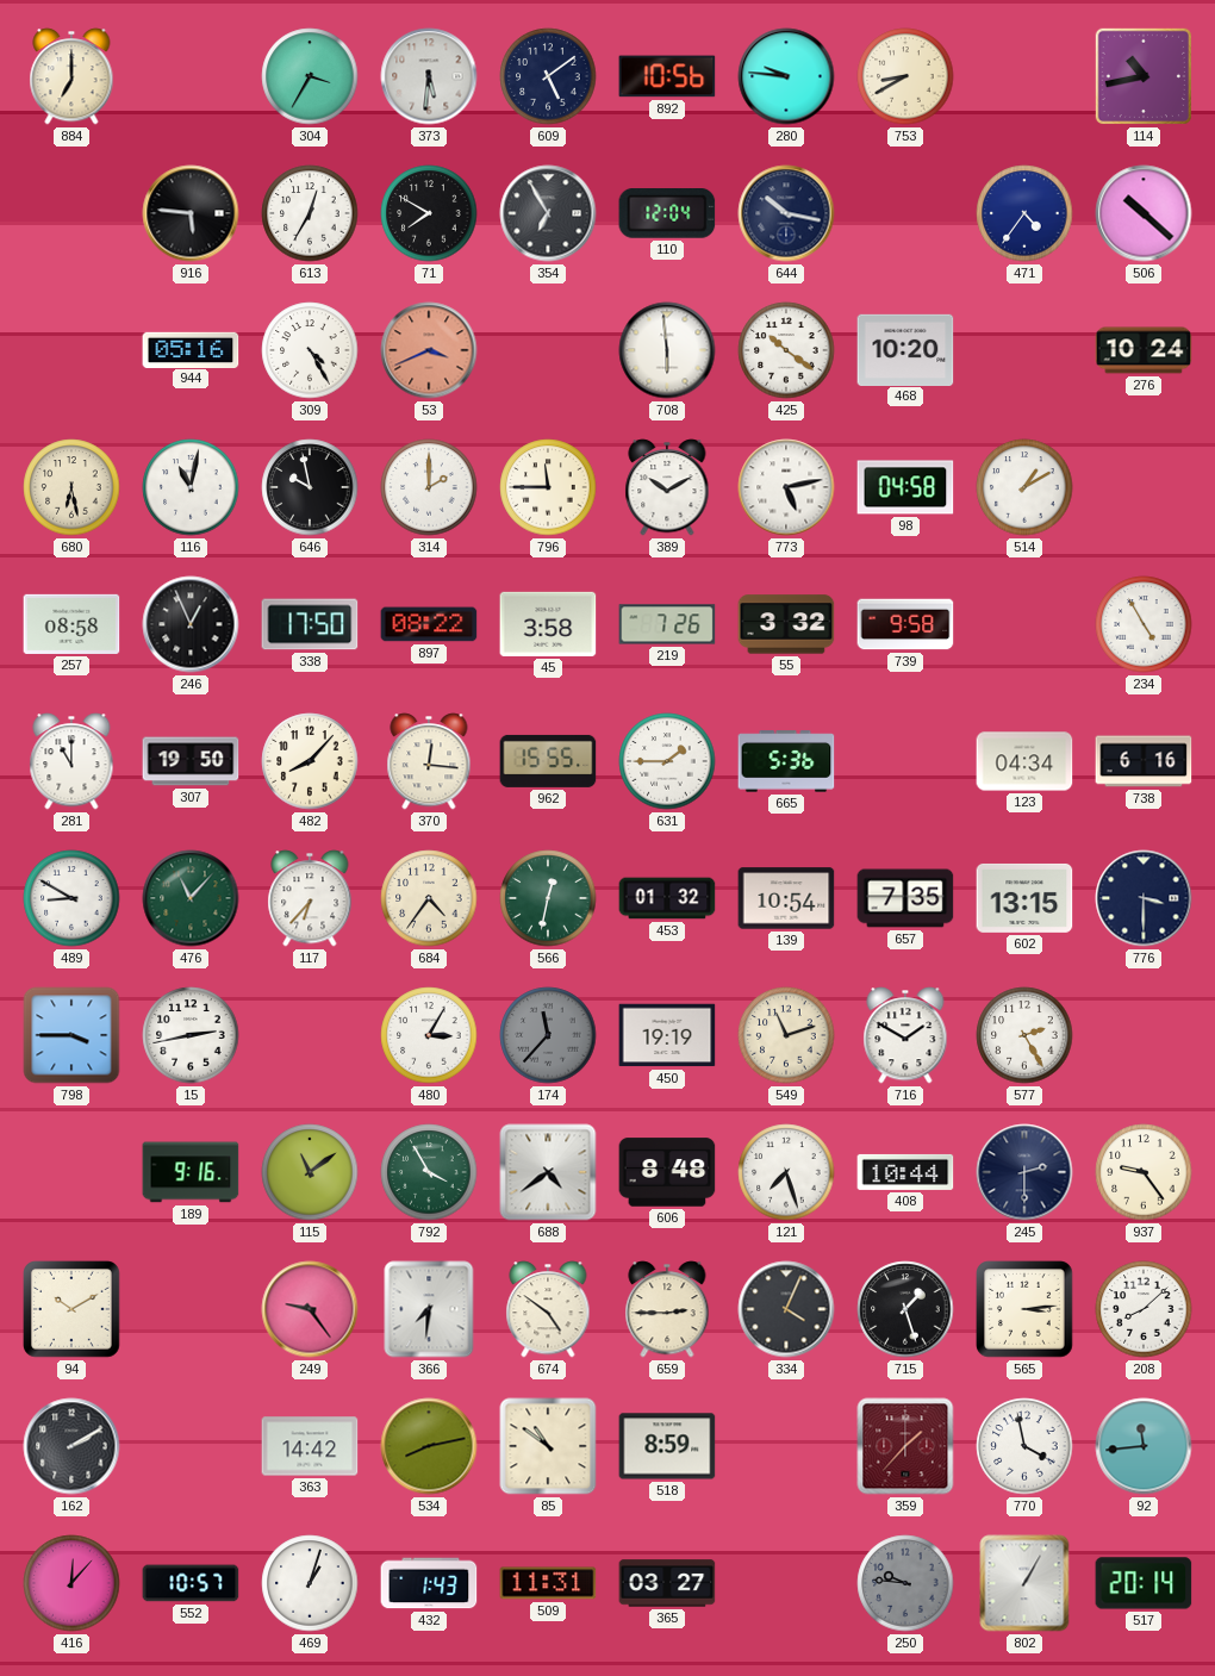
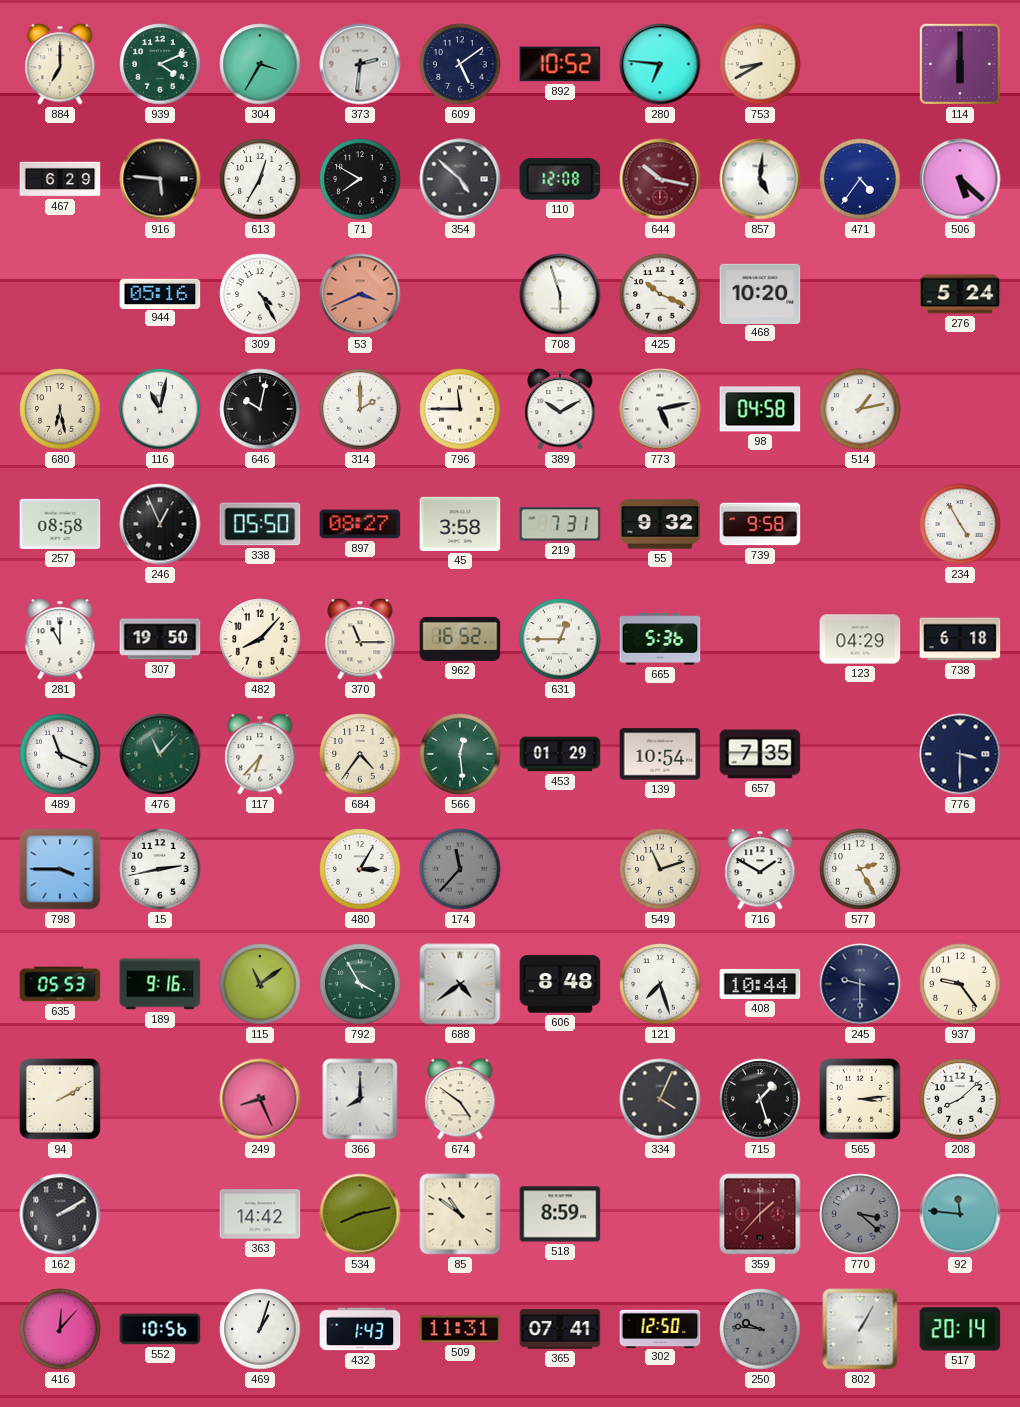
939: none -> 4:11
373: 5:31 -> 2:31
892: 10:56 -> 10:52
280: 9:46 -> 6:46
114: 10:43 -> 6:00
467: none -> 6:29
354: 6:55 -> 4:52
110: 12:04 -> 12:08
644 dial: navy -> burgundy
857: none -> 5:01
506: 10:22 -> 5:22
708: 5:59 -> 5:57
425: 10:21 -> 10:19
276: 10:24 -> 5:24
646: 9:58 -> 10:02
514: 1:10 -> 1:13
338: 17:50 -> 05:50
897: 08:22 -> 08:27
219: 7:26 -> 7:31
55: 3:32 -> 9:32
370: 12:16 -> 11:15
962: 15:55 -> 16:52
631: 1:45 -> 12:45
123: 04:34 -> 04:29
738: 6:16 -> 6:18
489: 8:50 -> 11:19
566: 12:32 -> 12:29
453: 01:32 -> 01:29
602: 13:15 -> none
450: 19:19 -> none
635: none -> 05:53
245: 2:30 -> 9:30
94: 10:10 -> 2:10
249: 9:24 -> 8:26
366: 7:31 -> 8:00
659: 2:45 -> none
770: 3:58 -> 3:22
770 dial: white -> grey
92: 11:44 -> 11:46
552: 10:57 -> 10:56
365: 03:27 -> 07:41
302: none -> 12:50
